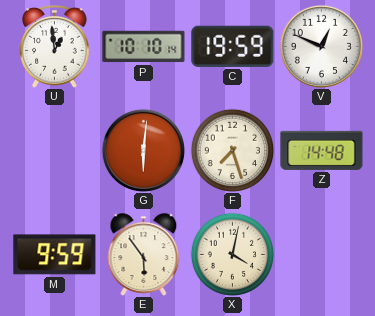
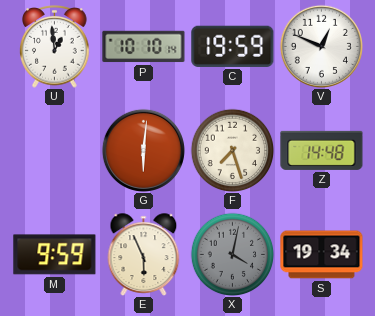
E: 5:54 -> 5:56
X dial: cream -> grey
S: none -> 19:34
